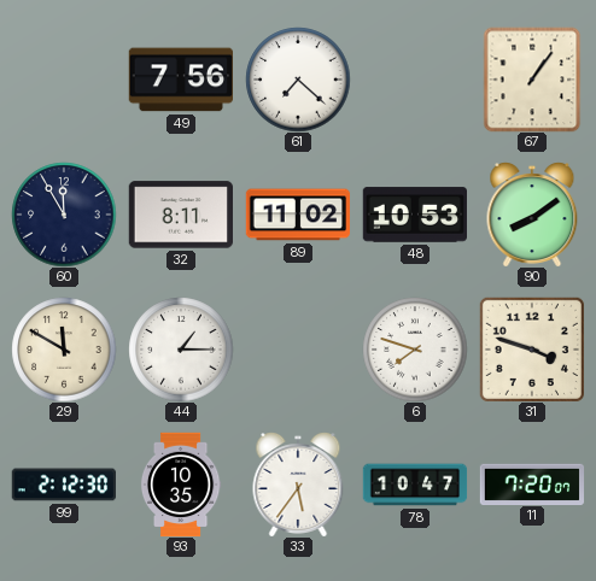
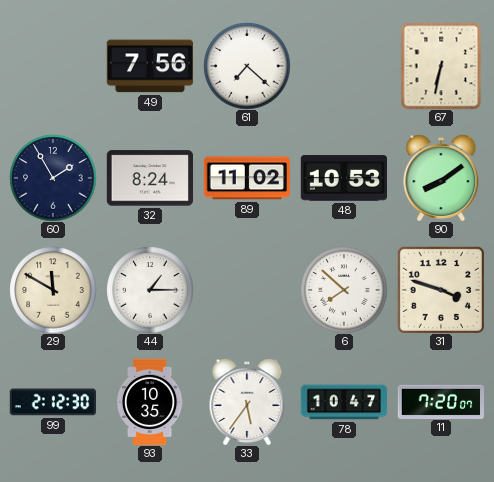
67: 1:06 -> 6:32
60: 11:55 -> 1:55
32: 8:11 -> 8:24
6: 7:48 -> 7:52
